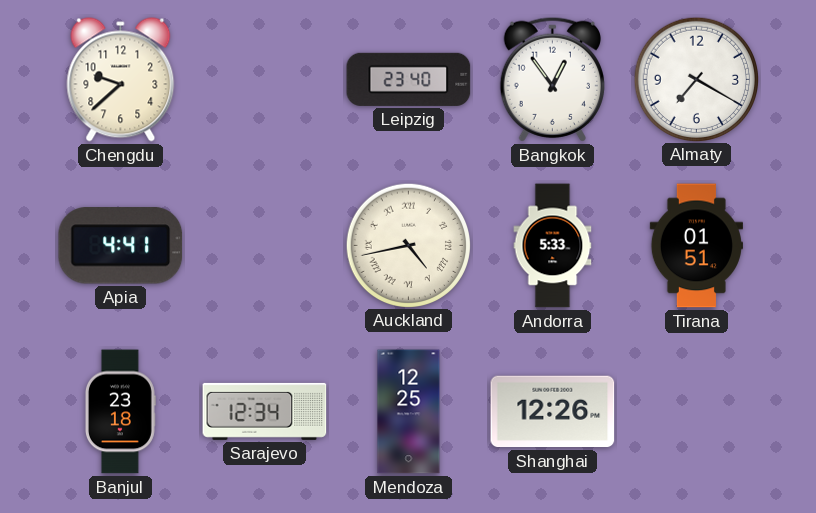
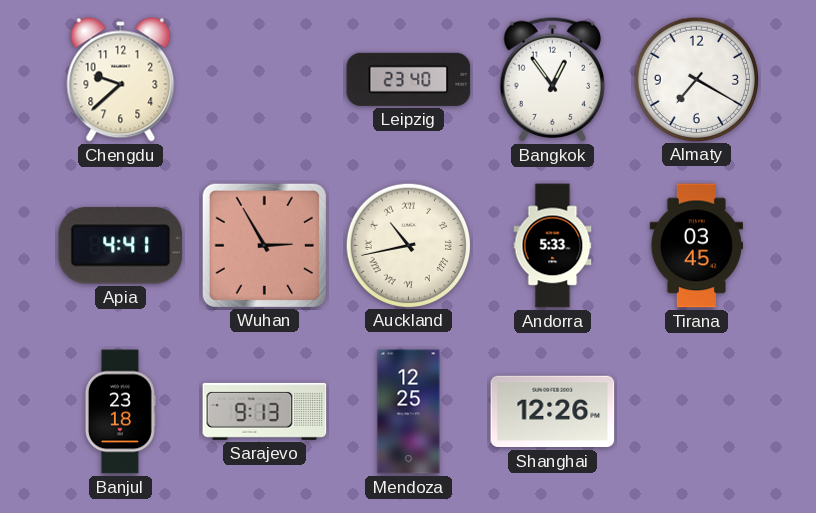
Wuhan: none -> 2:55
Auckland: 4:43 -> 10:43
Tirana: 01:51 -> 03:45
Sarajevo: 12:34 -> 9:13
